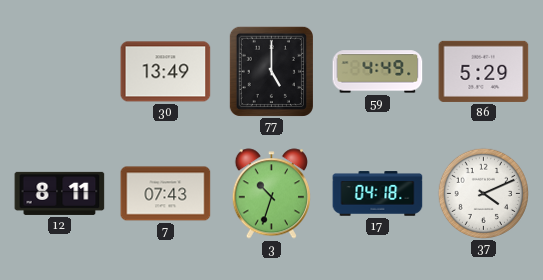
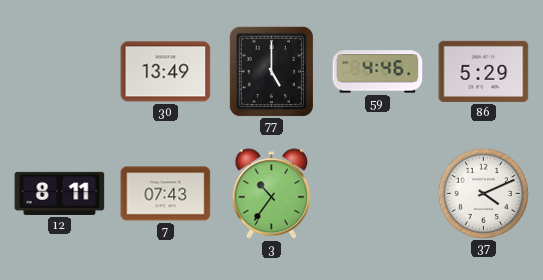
59: 4:49 -> 4:46
3: 10:33 -> 10:36
17: 04:18 -> none
